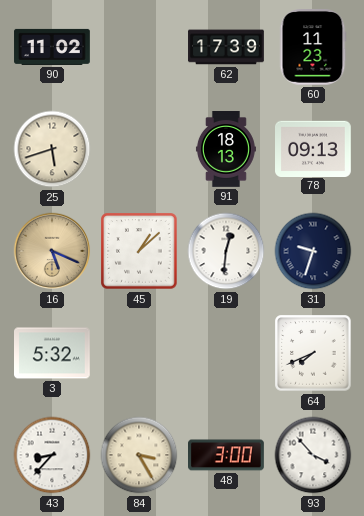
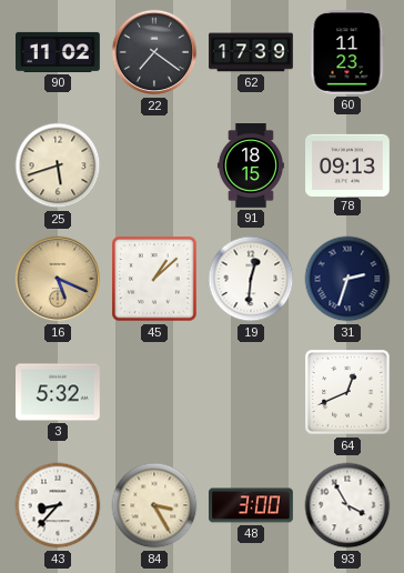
22: none -> 7:21
91: 18:13 -> 18:15
31: 9:33 -> 2:33
64: 7:41 -> 12:41
93: 3:53 -> 3:55
